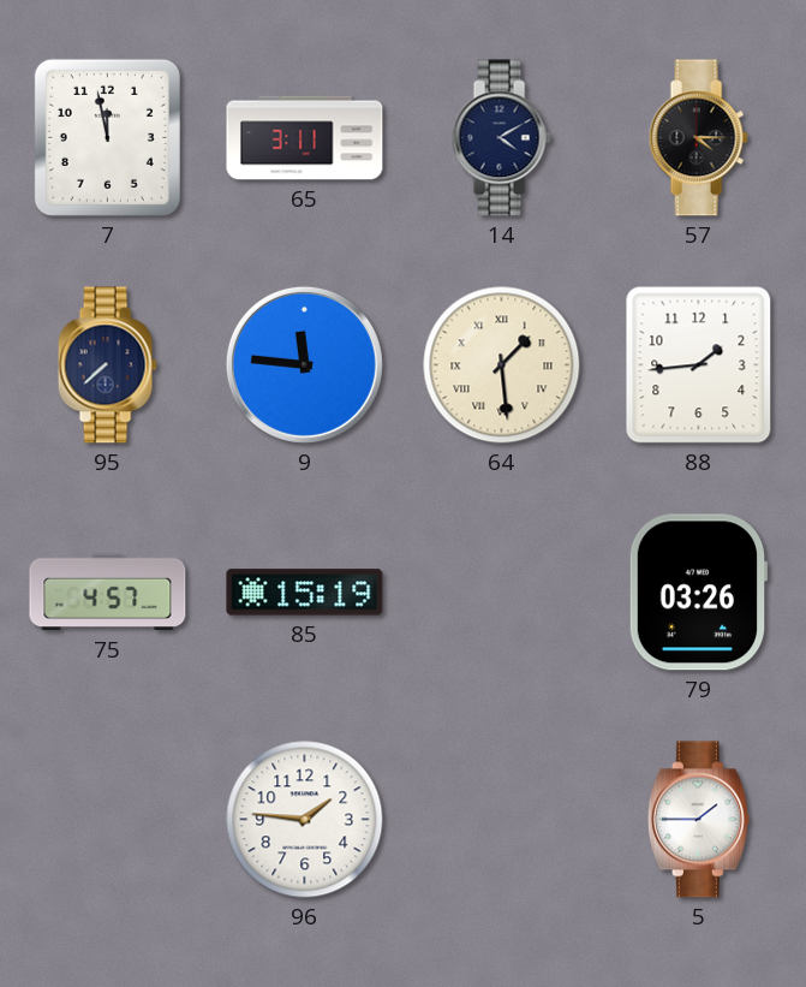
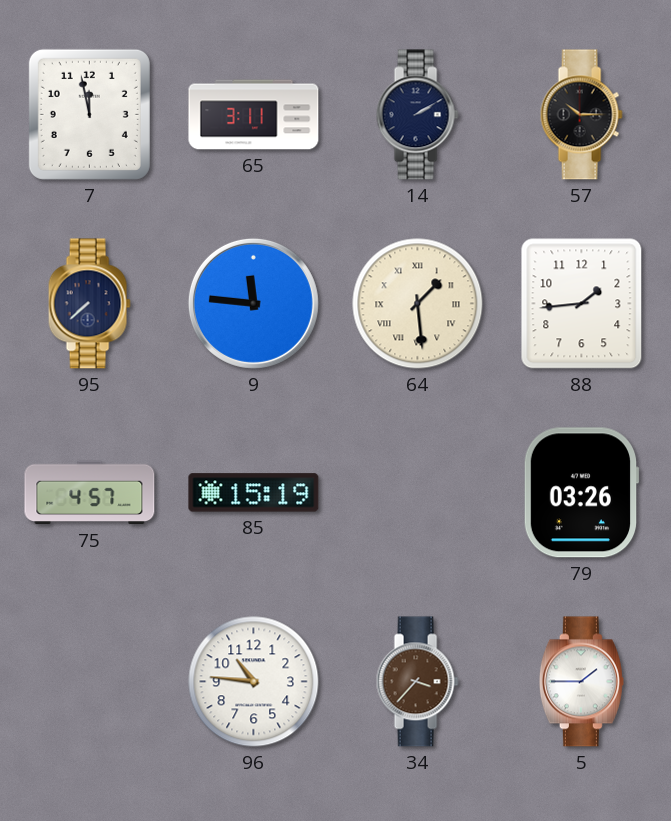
14: 4:10 -> 2:10
57: 4:15 -> 10:15
96: 1:46 -> 10:46
34: none -> 3:37
